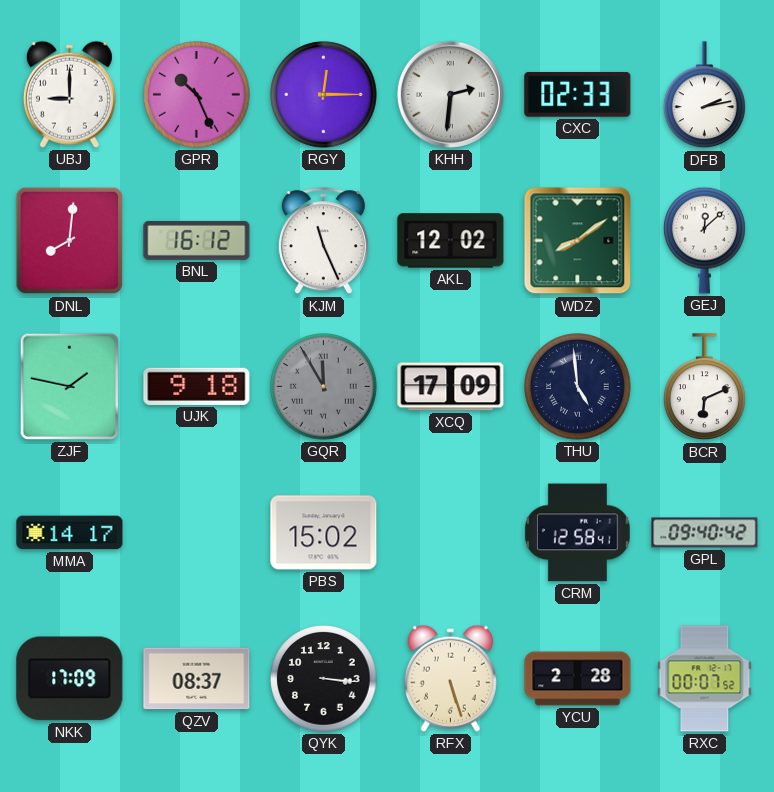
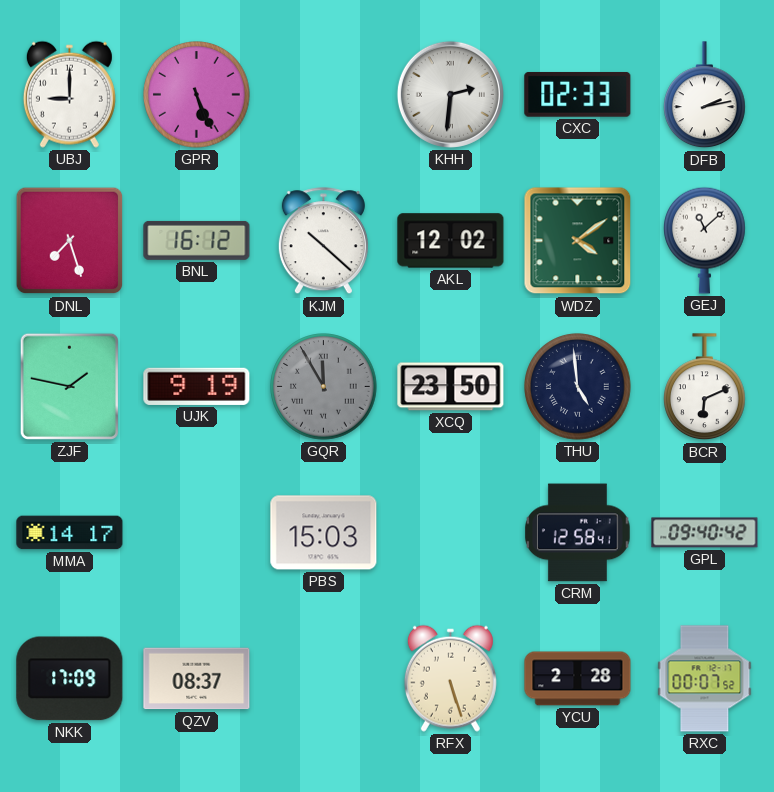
GPR: 10:26 -> 5:26
RGY: 12:15 -> none
DNL: 8:01 -> 7:27
KJM: 11:26 -> 10:22
WDZ: 8:09 -> 4:09
GEJ: 12:08 -> 11:08
UJK: 9:18 -> 9:19
XCQ: 17:09 -> 23:50
PBS: 15:02 -> 15:03
QYK: 3:16 -> none
